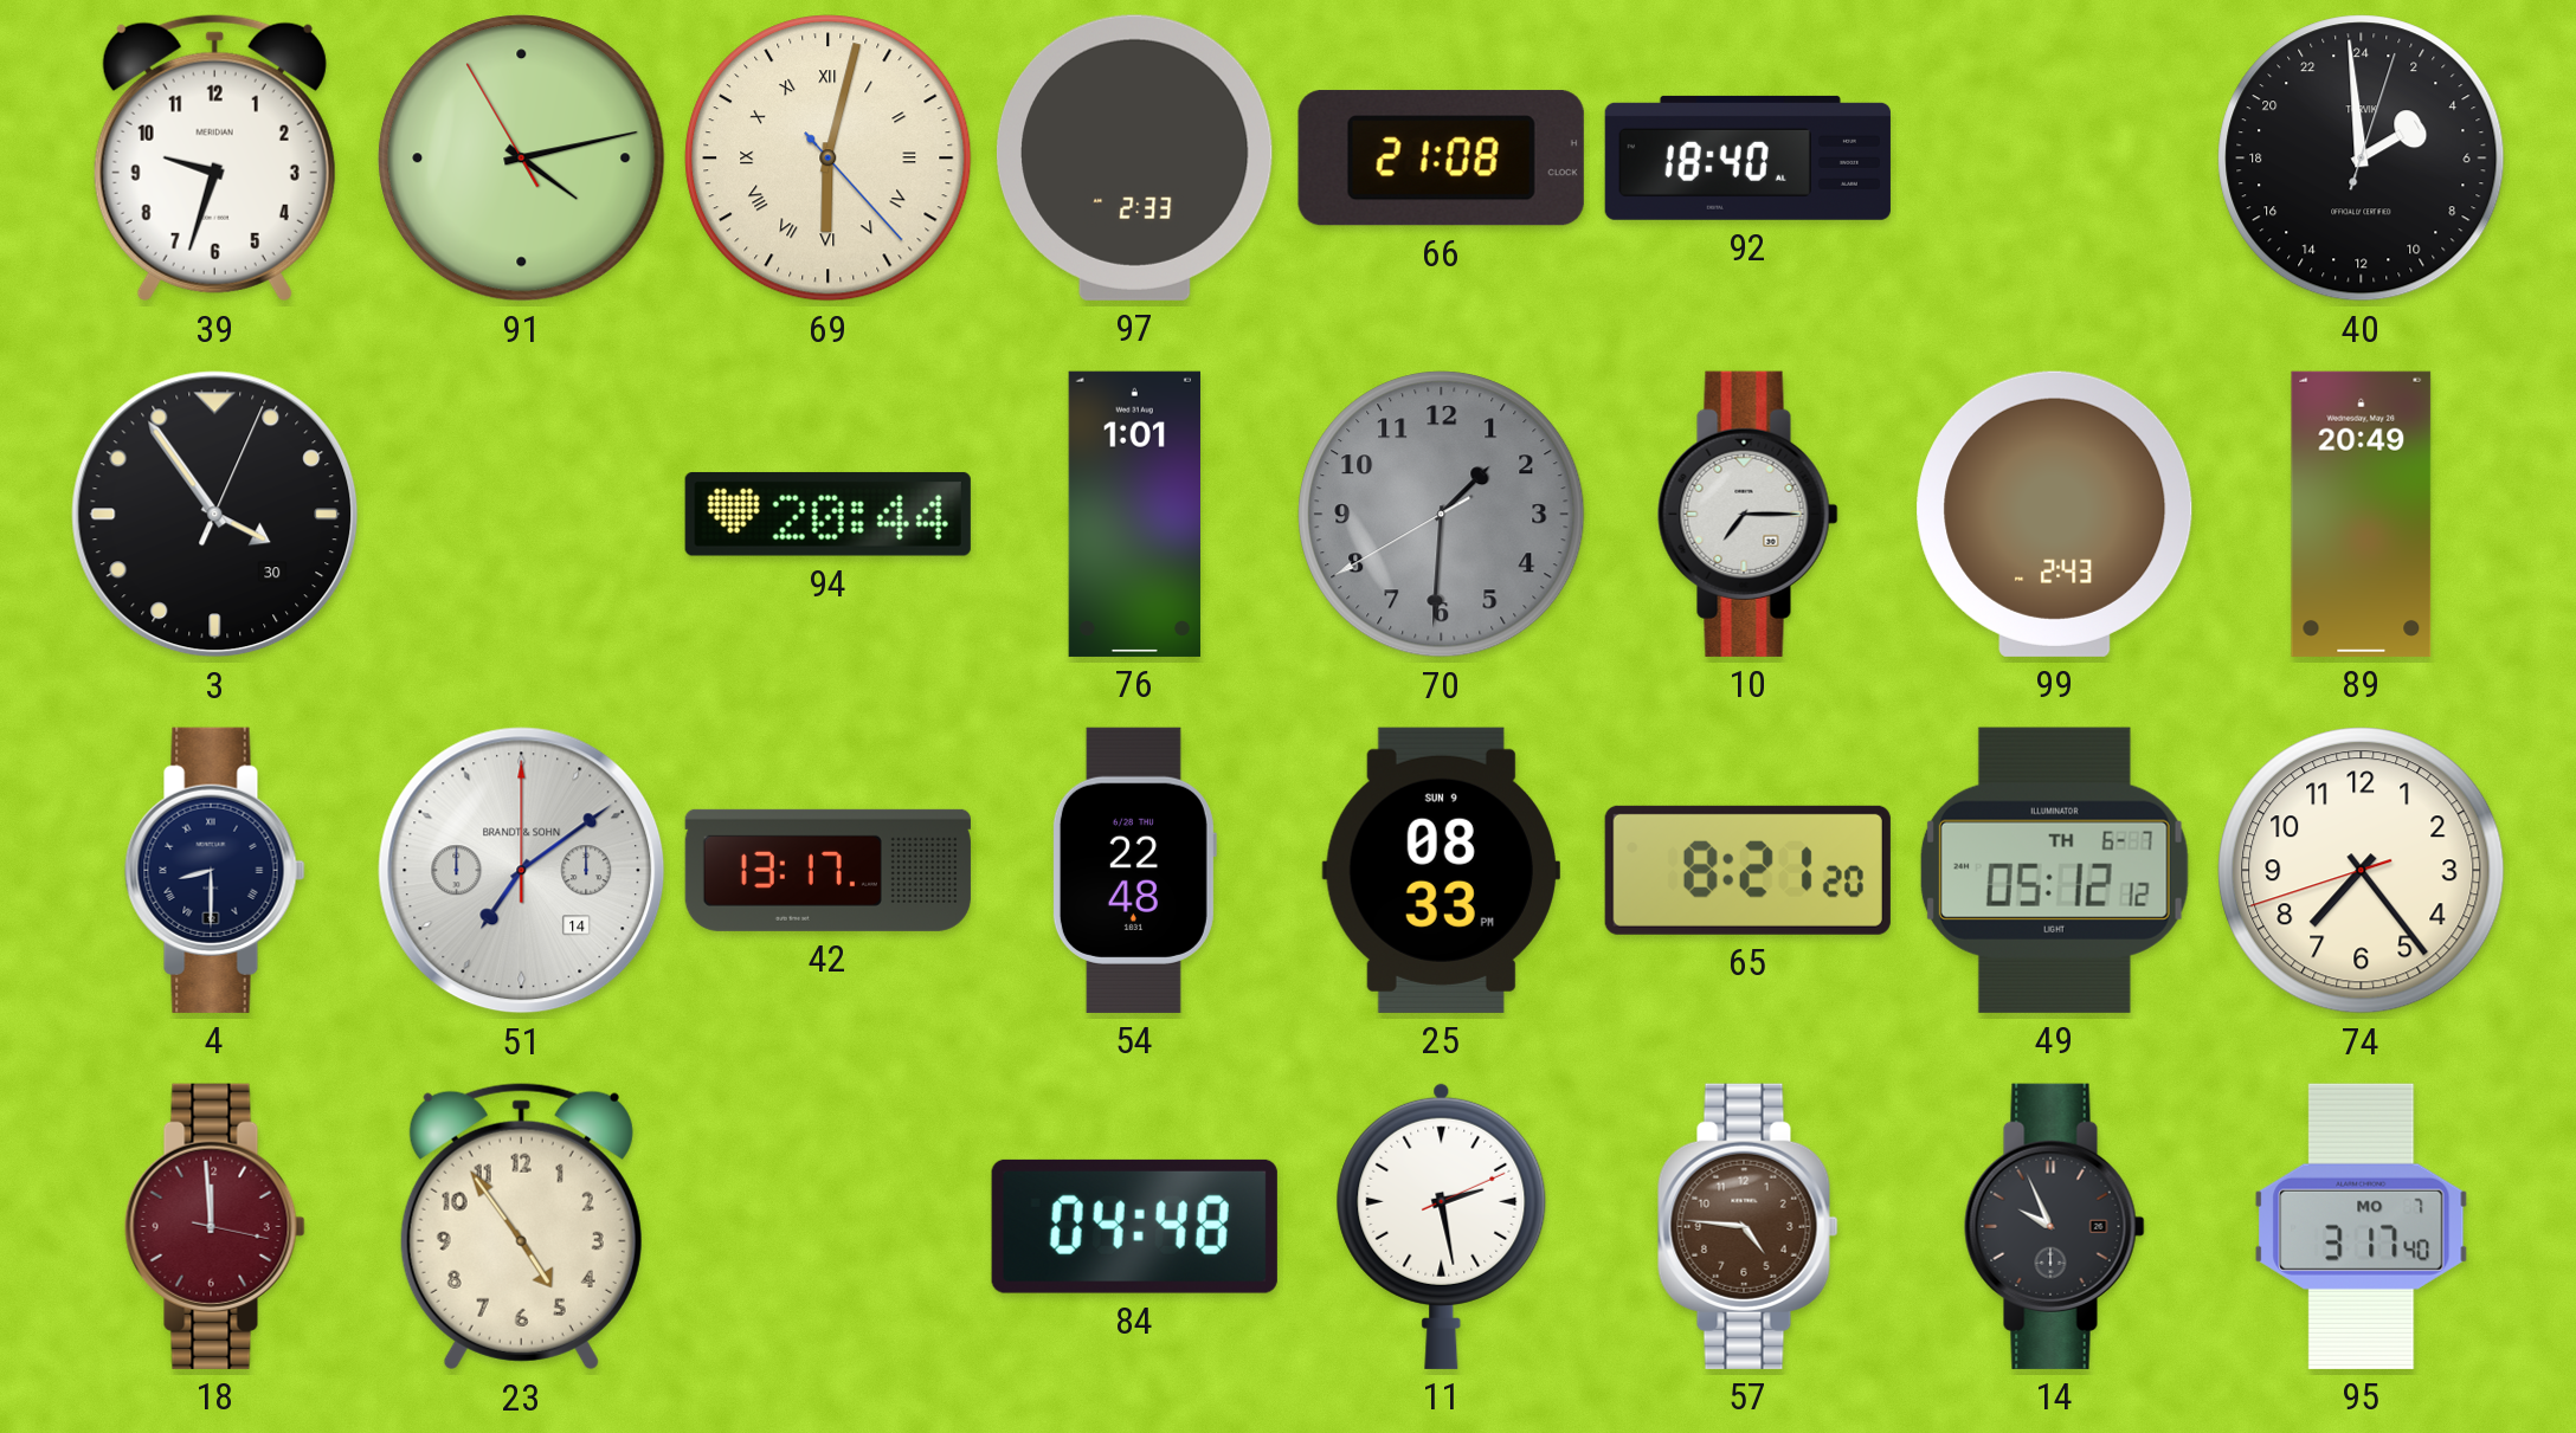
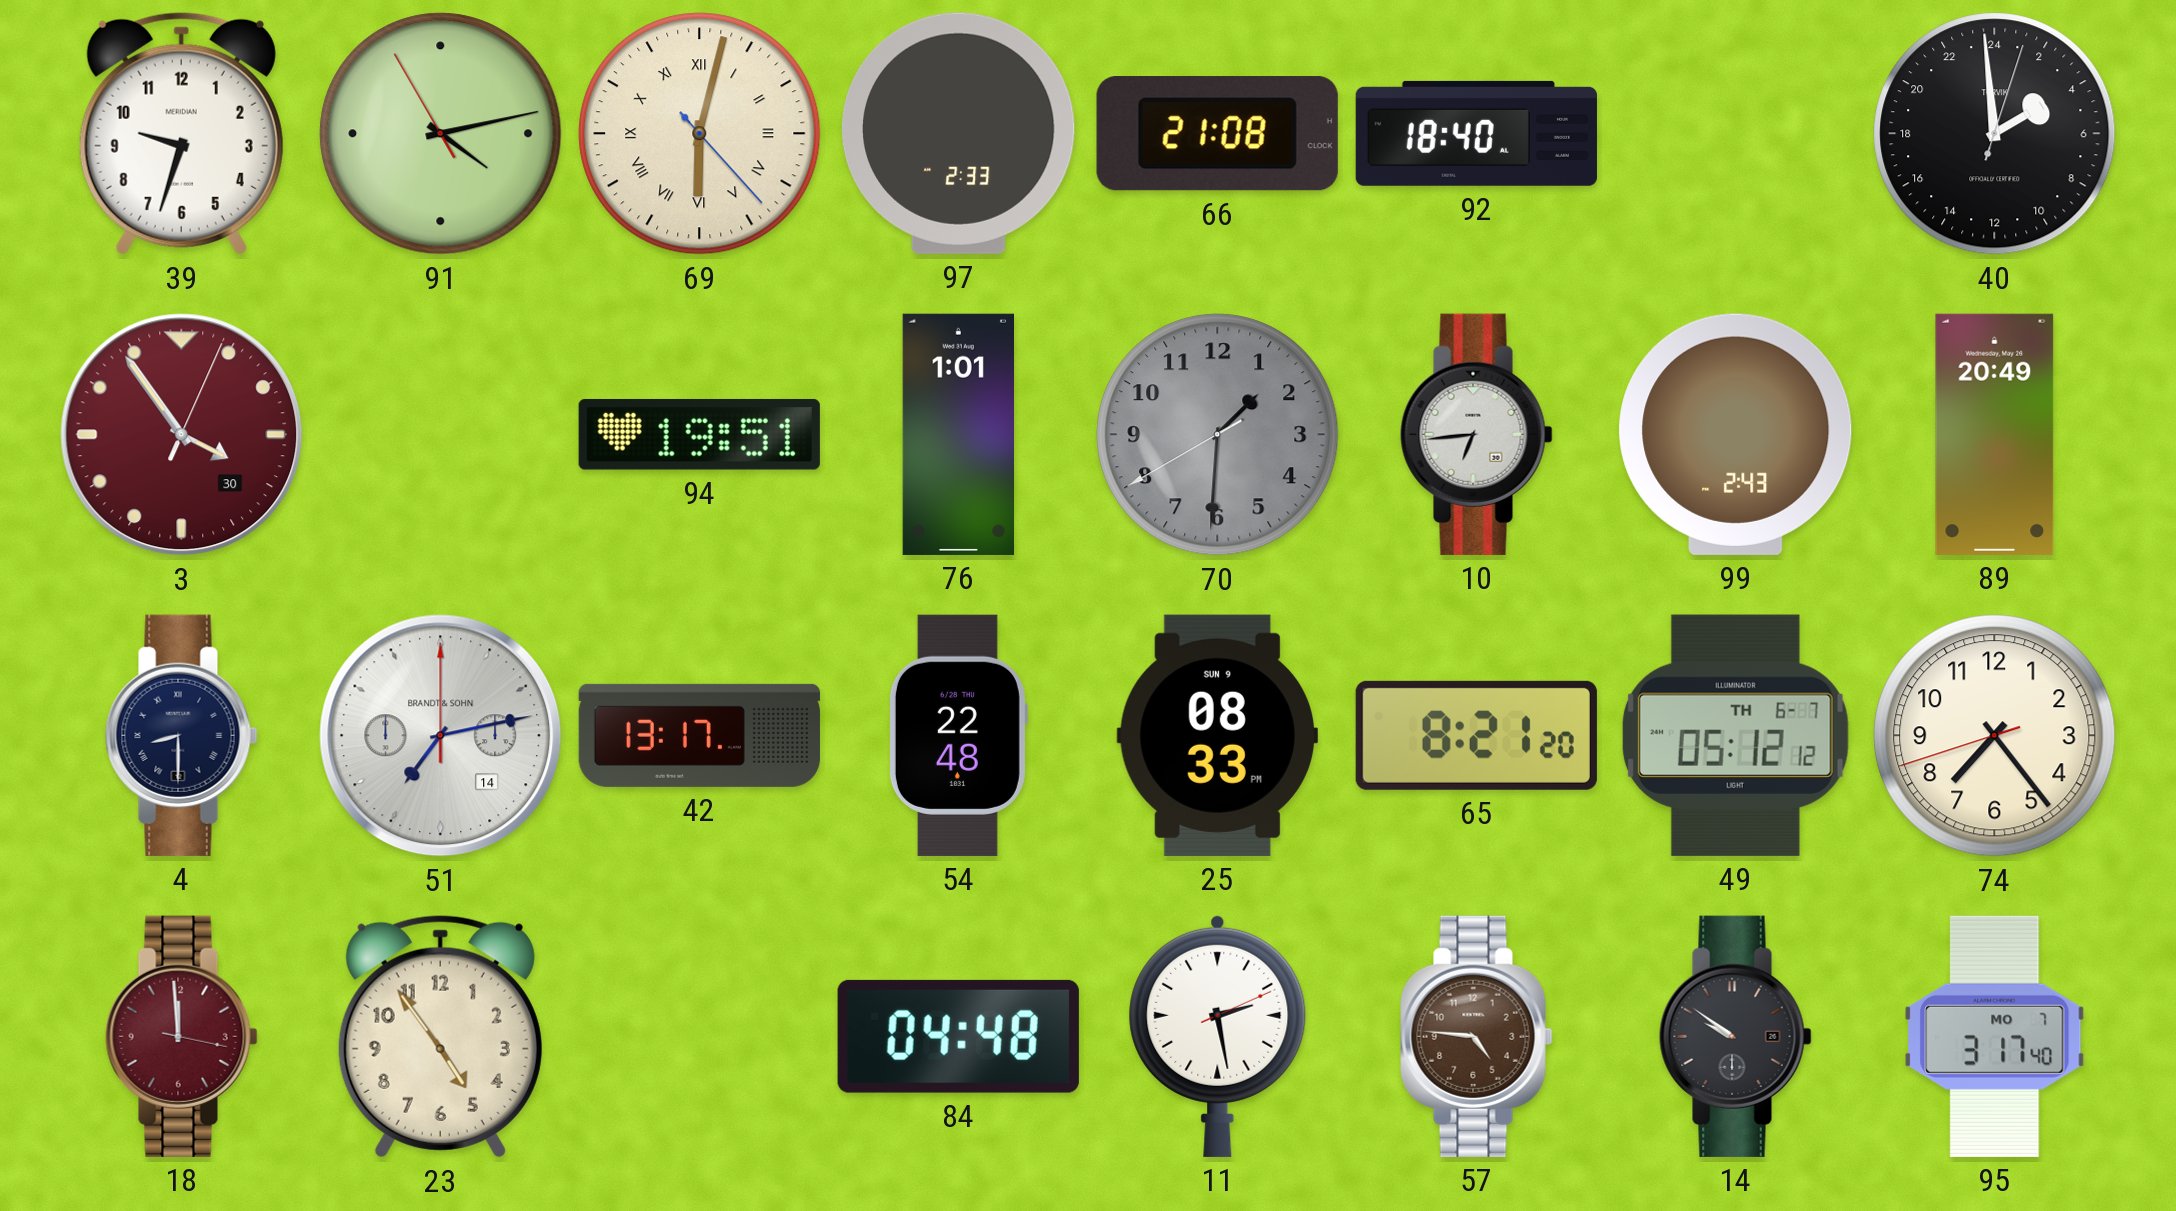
3 dial: black -> burgundy
94: 20:44 -> 19:51
10: 7:15 -> 6:44
51: 7:09 -> 7:13
14: 9:56 -> 9:51
